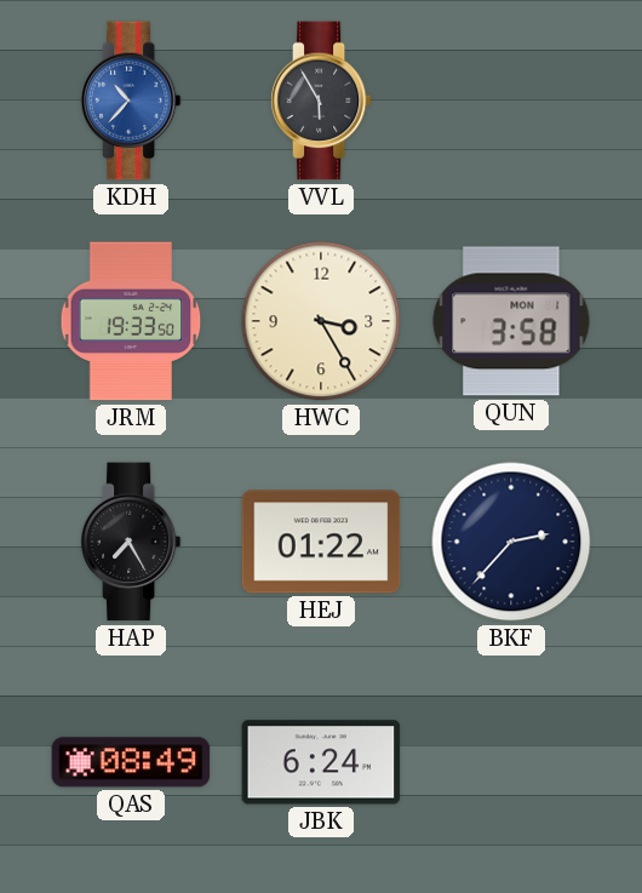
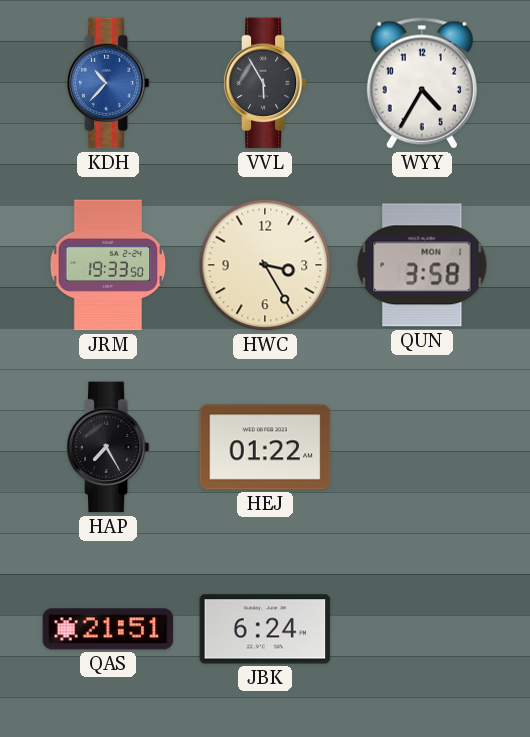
WYY: none -> 4:35
BKF: 2:37 -> none
QAS: 08:49 -> 21:51
